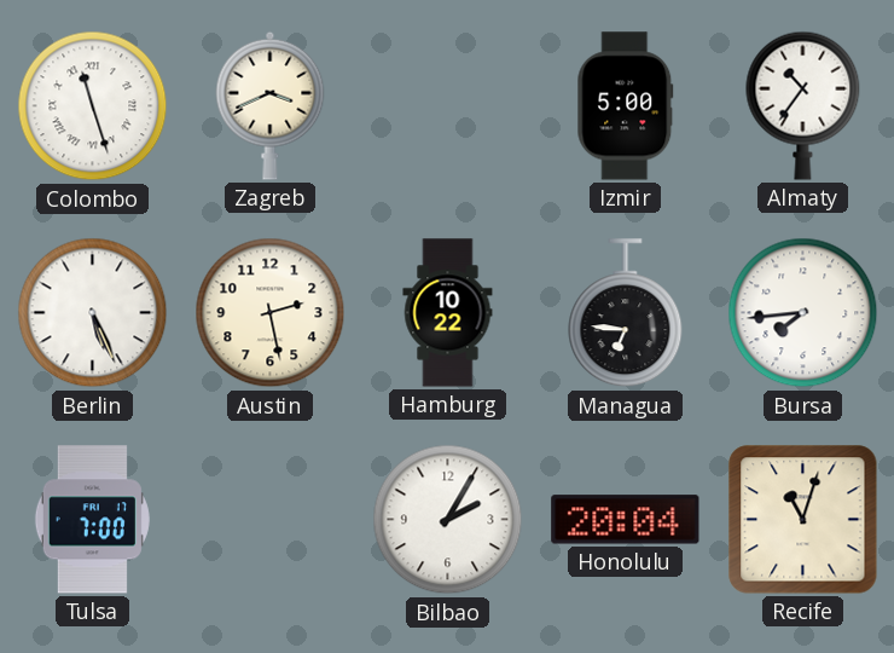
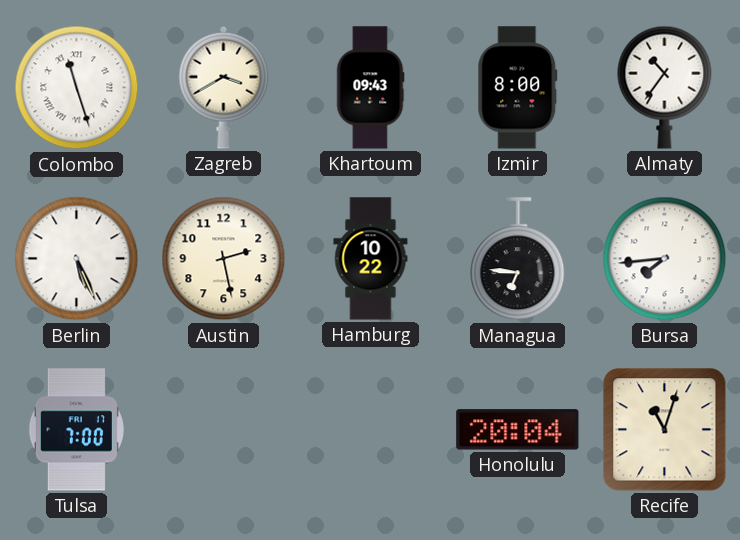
Zagreb: 3:41 -> 3:40
Khartoum: none -> 09:43
Izmir: 5:00 -> 8:00
Bilbao: 2:05 -> none
